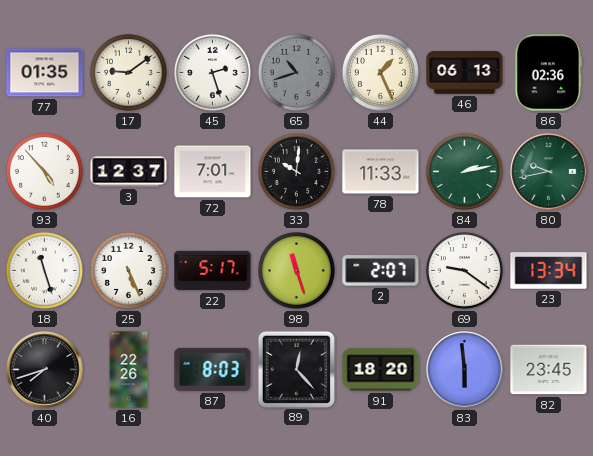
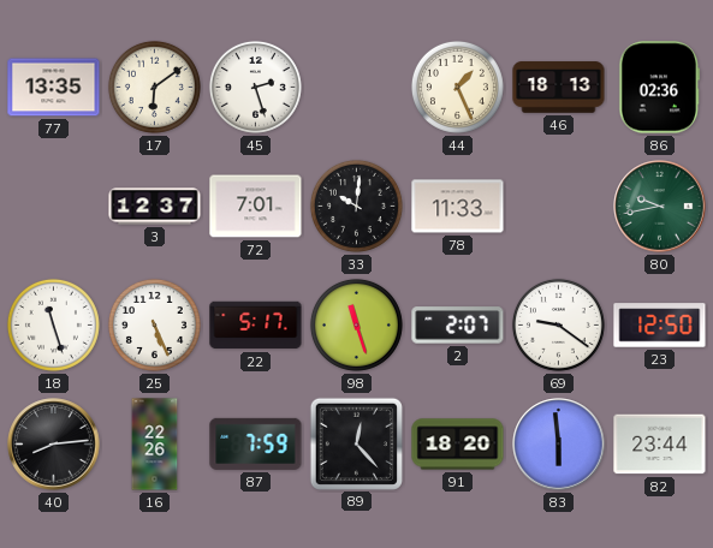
77: 01:35 -> 13:35
17: 9:09 -> 6:09
65: 10:42 -> none
46: 06:13 -> 18:13
93: 4:53 -> none
84: 2:13 -> none
23: 13:34 -> 12:50
40: 7:42 -> 8:14
87: 8:03 -> 7:59
82: 23:45 -> 23:44
